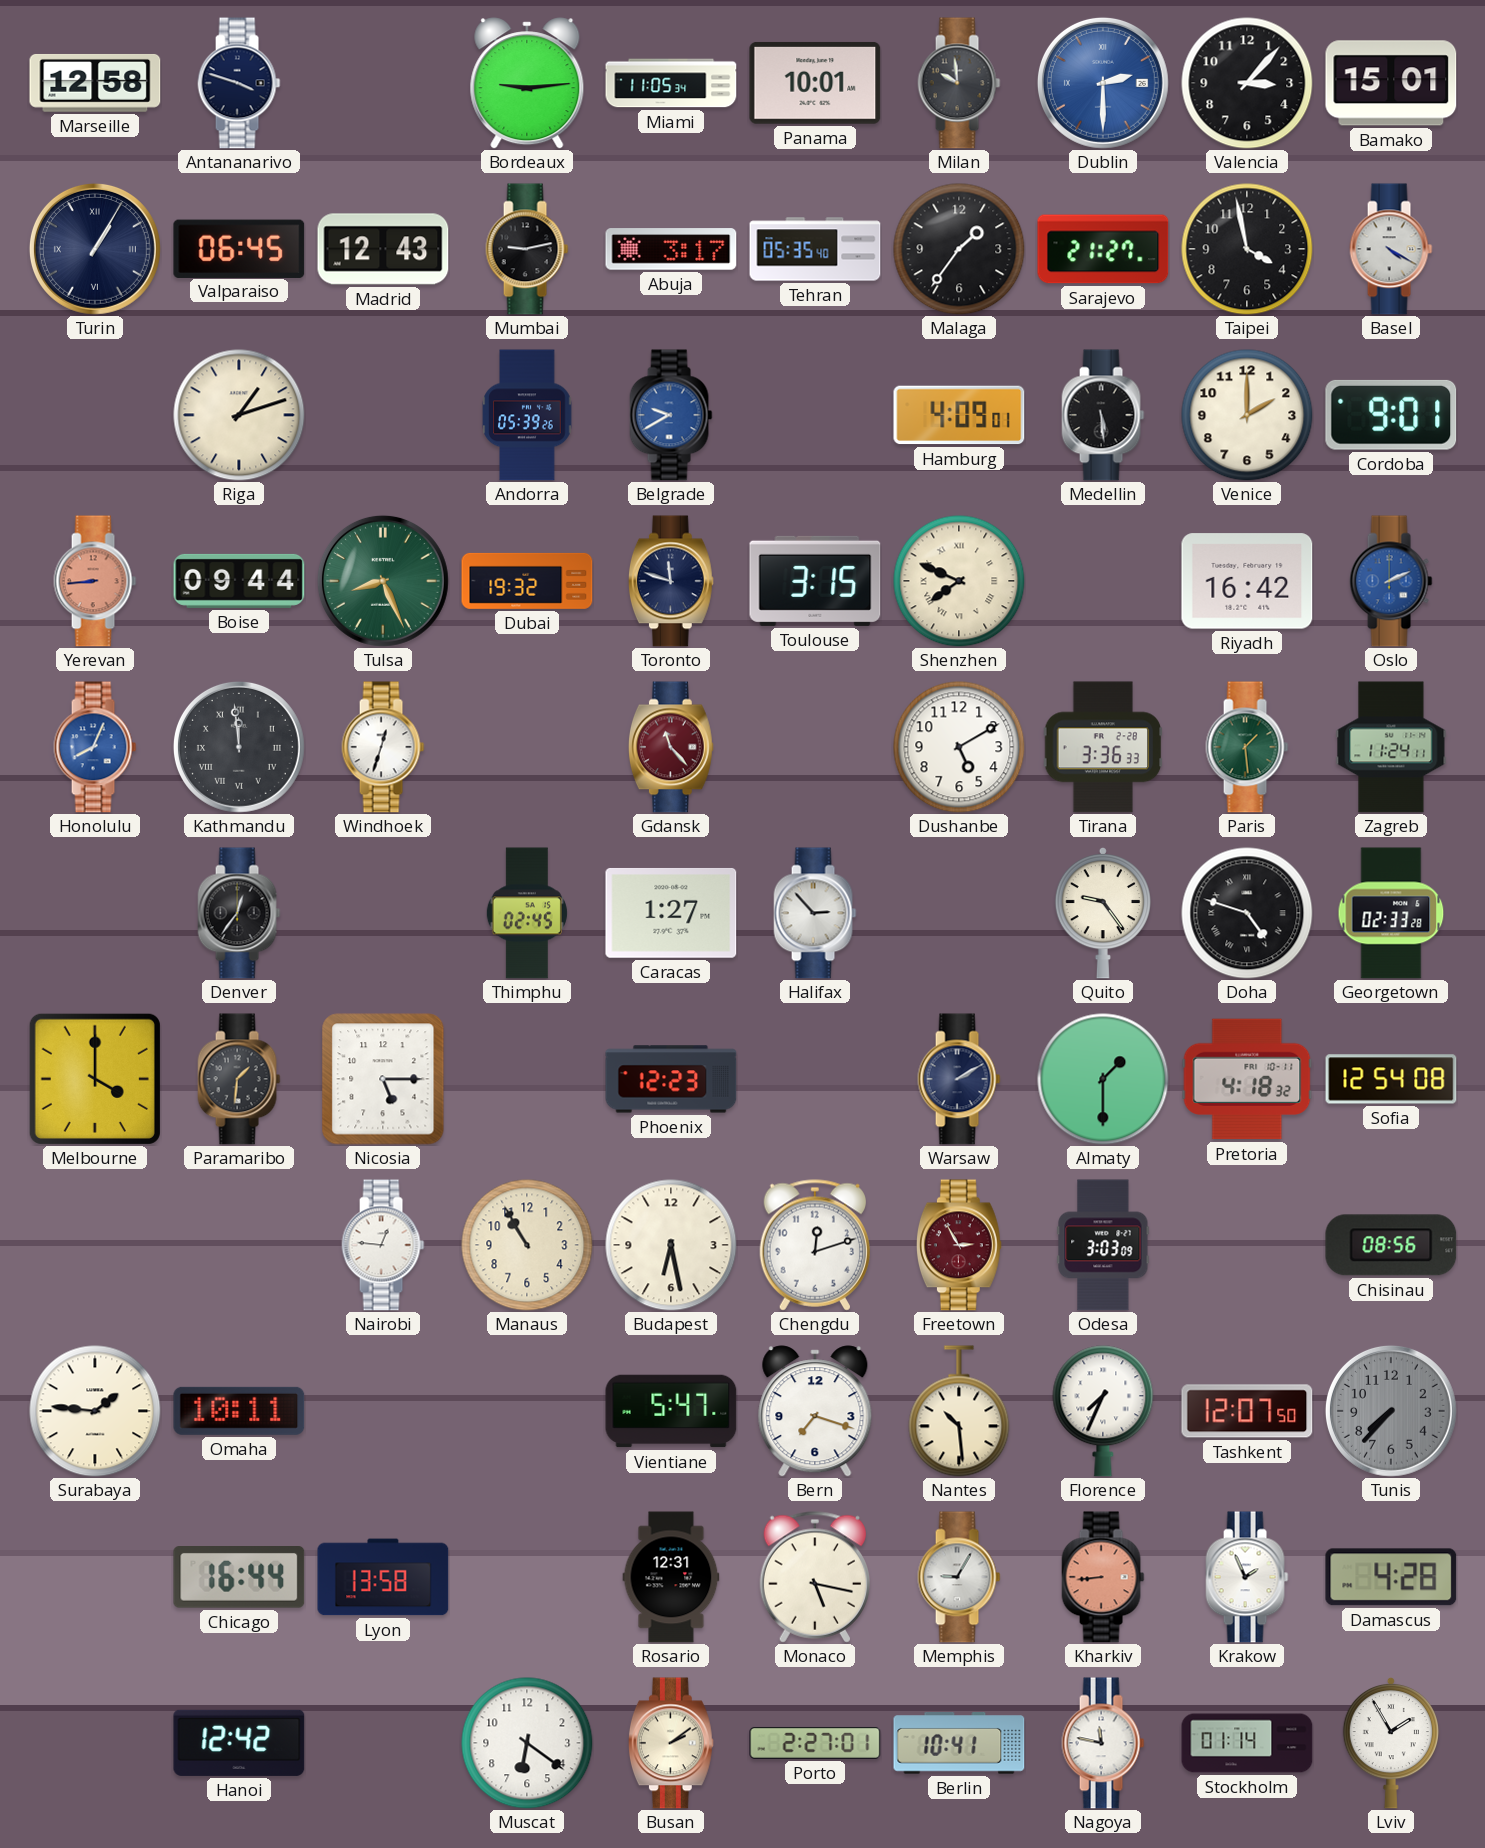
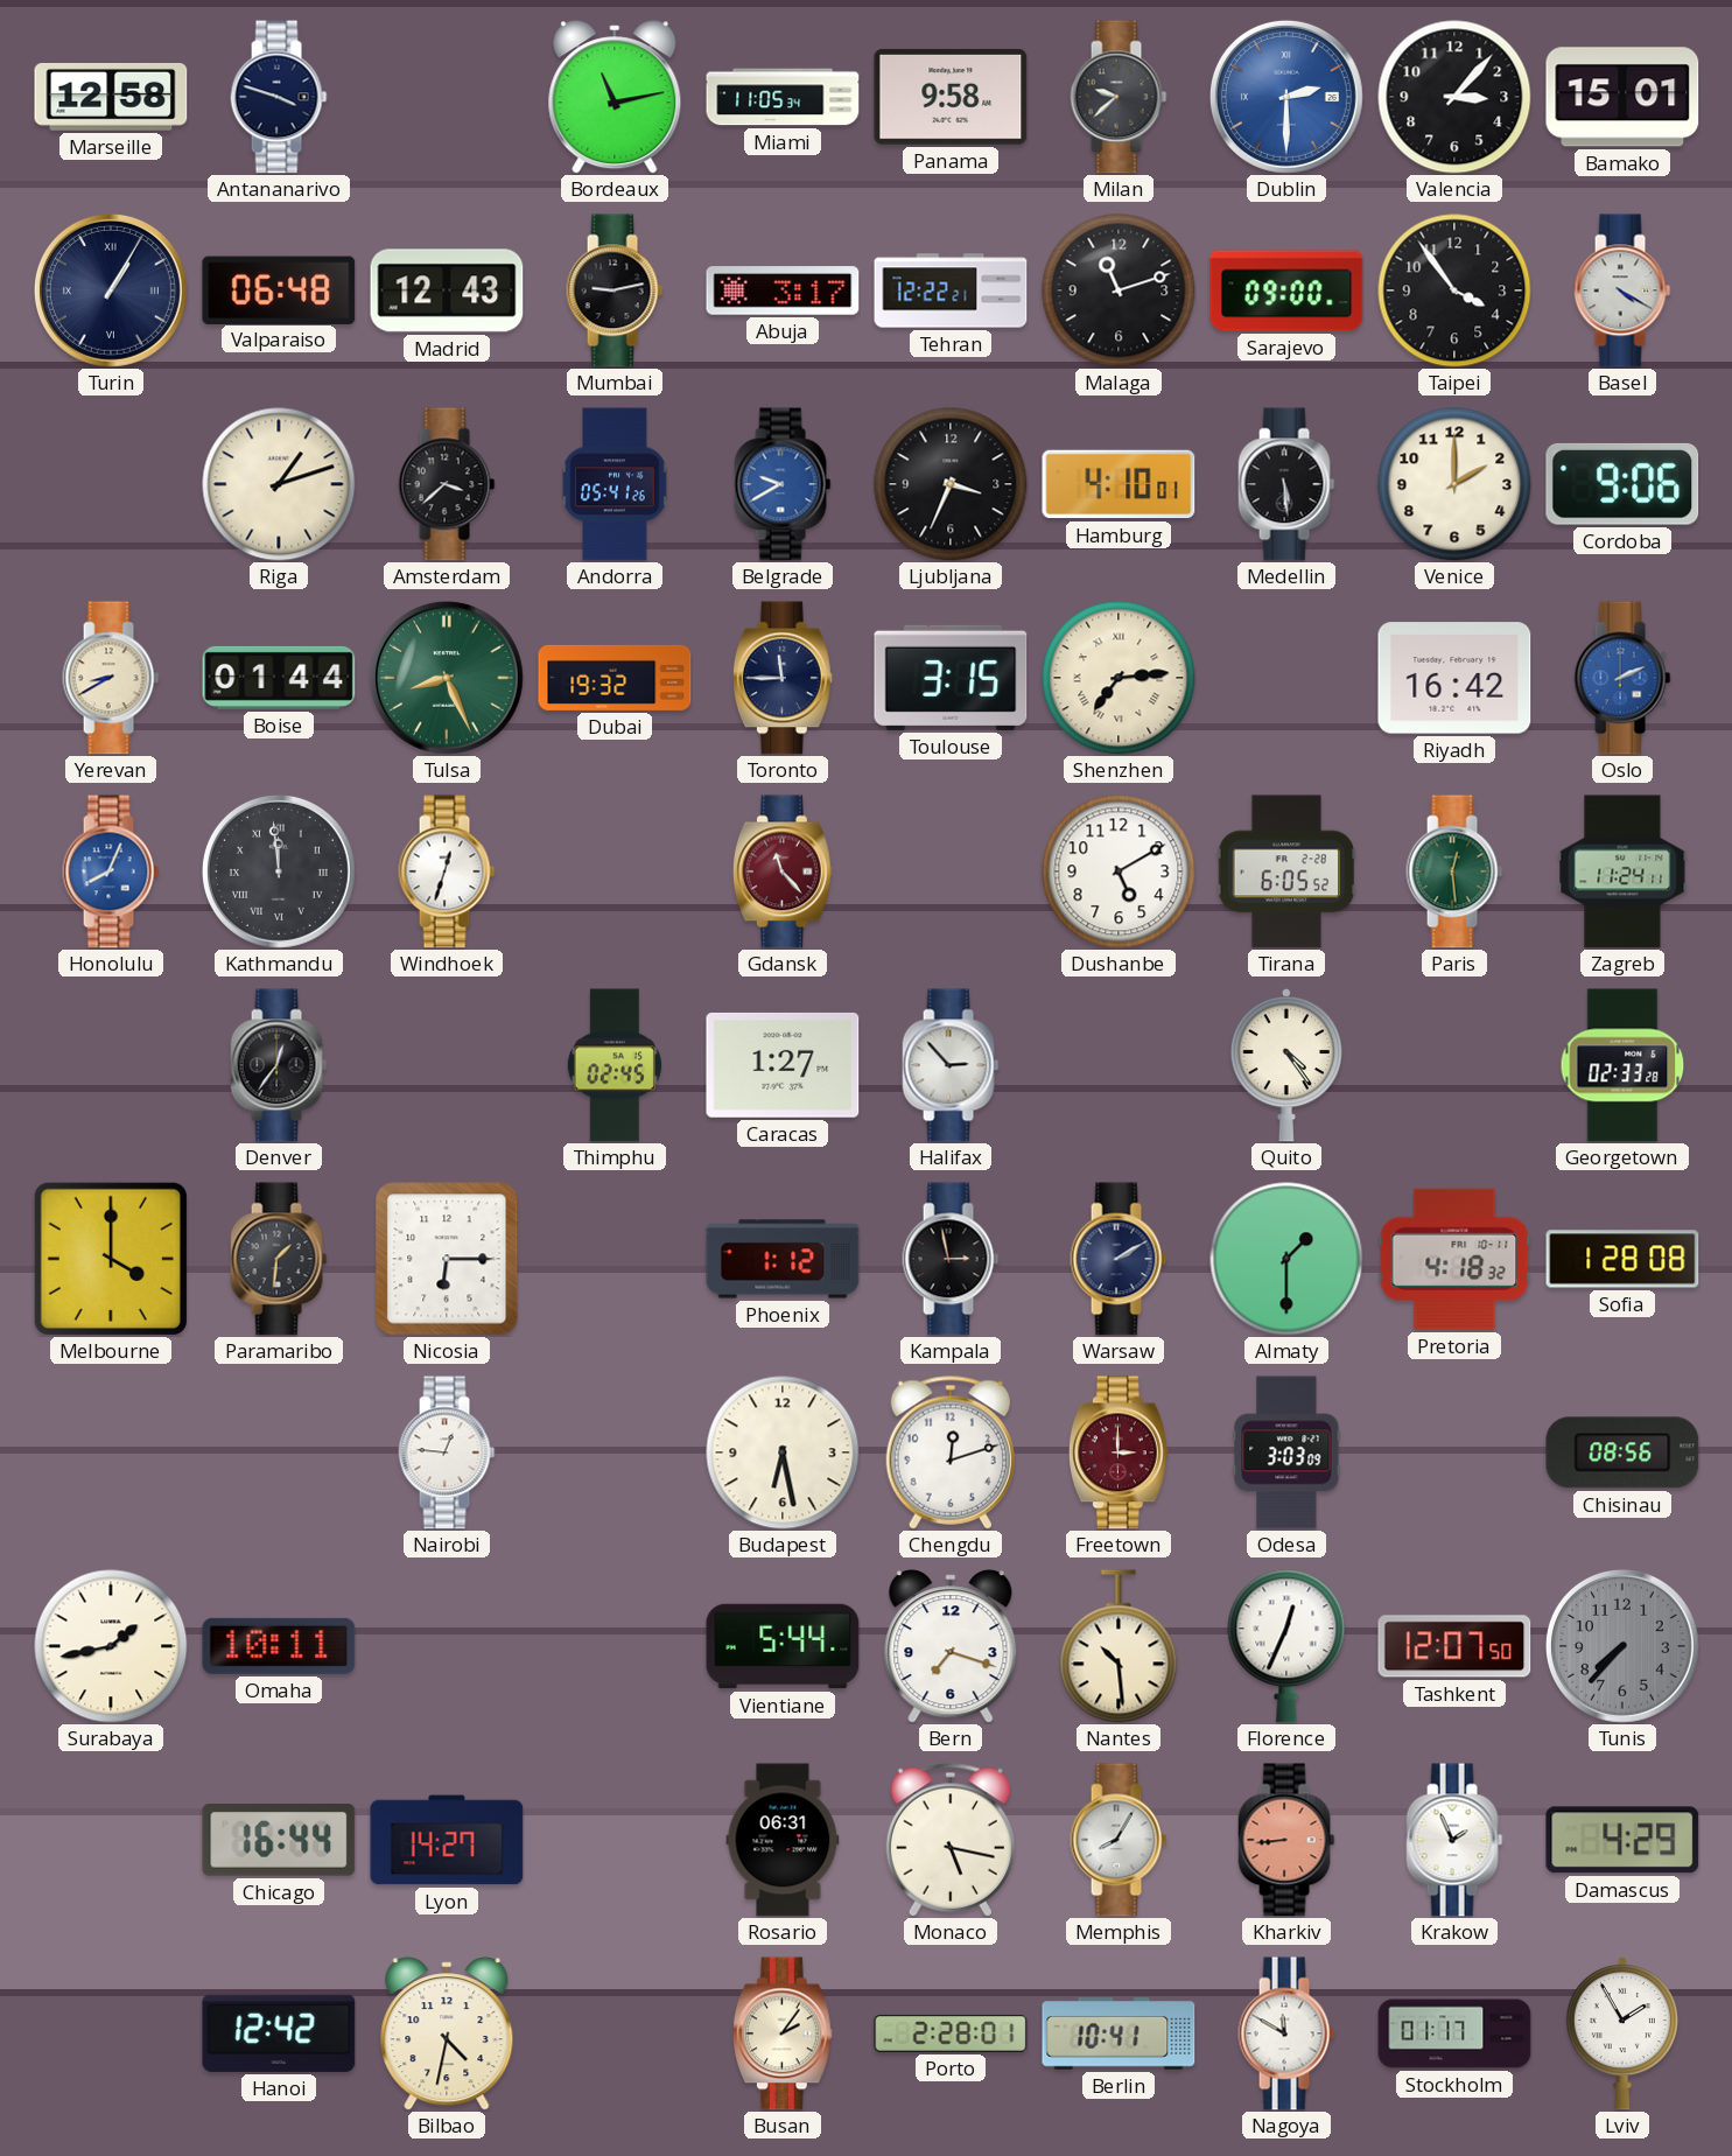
Bordeaux: 9:14 -> 11:13
Panama: 10:01 -> 9:58
Milan: 9:59 -> 9:38
Valparaiso: 06:45 -> 06:48
Tehran: 05:35 -> 12:22
Malaga: 1:36 -> 11:12
Sarajevo: 21:27 -> 09:00
Taipei: 3:58 -> 3:54
Amsterdam: none -> 3:38
Andorra: 05:39 -> 05:41
Ljubljana: none -> 3:34
Hamburg: 4:09 -> 4:10
Cordoba: 9:01 -> 9:06
Yerevan: 8:44 -> 8:40
Yerevan dial: salmon -> cream
Boise: 09:44 -> 01:44
Toronto: 11:48 -> 11:45
Shenzhen: 7:49 -> 7:14
Tirana: 3:36 -> 6:05
Paris: 1:29 -> 12:29
Quito: 9:24 -> 4:24
Doha: 4:48 -> none
Nicosia: 5:15 -> 6:15
Phoenix: 12:23 -> 1:12
Kampala: none -> 2:58
Sofia: 12:54 -> 1:28
Manaus: 10:55 -> none
Freetown: 2:55 -> 3:00
Surabaya: 1:46 -> 1:43
Vientiane: 5:47 -> 5:44
Florence: 7:34 -> 12:34
Lyon: 13:58 -> 14:27
Rosario: 12:31 -> 06:31
Memphis: 9:05 -> 8:05
Damascus: 4:28 -> 4:29
Bilbao: none -> 4:32
Muscat: 6:21 -> none
Busan: 2:09 -> 2:06
Porto: 2:27 -> 2:28
Nagoya: 11:47 -> 11:50
Stockholm: 01:14 -> 01:17
